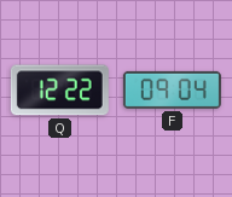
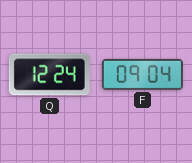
Q: 12:22 -> 12:24
